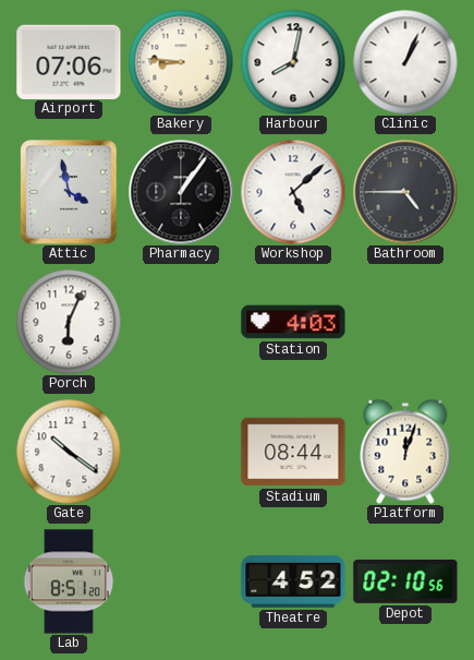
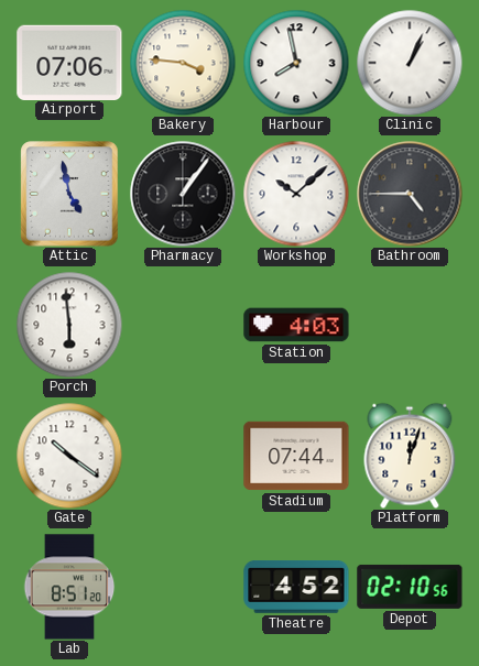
Bakery: 8:46 -> 3:46
Harbour: 8:02 -> 7:58
Attic: 3:58 -> 4:58
Workshop: 5:08 -> 10:08
Porch: 6:04 -> 5:59
Stadium: 08:44 -> 07:44
